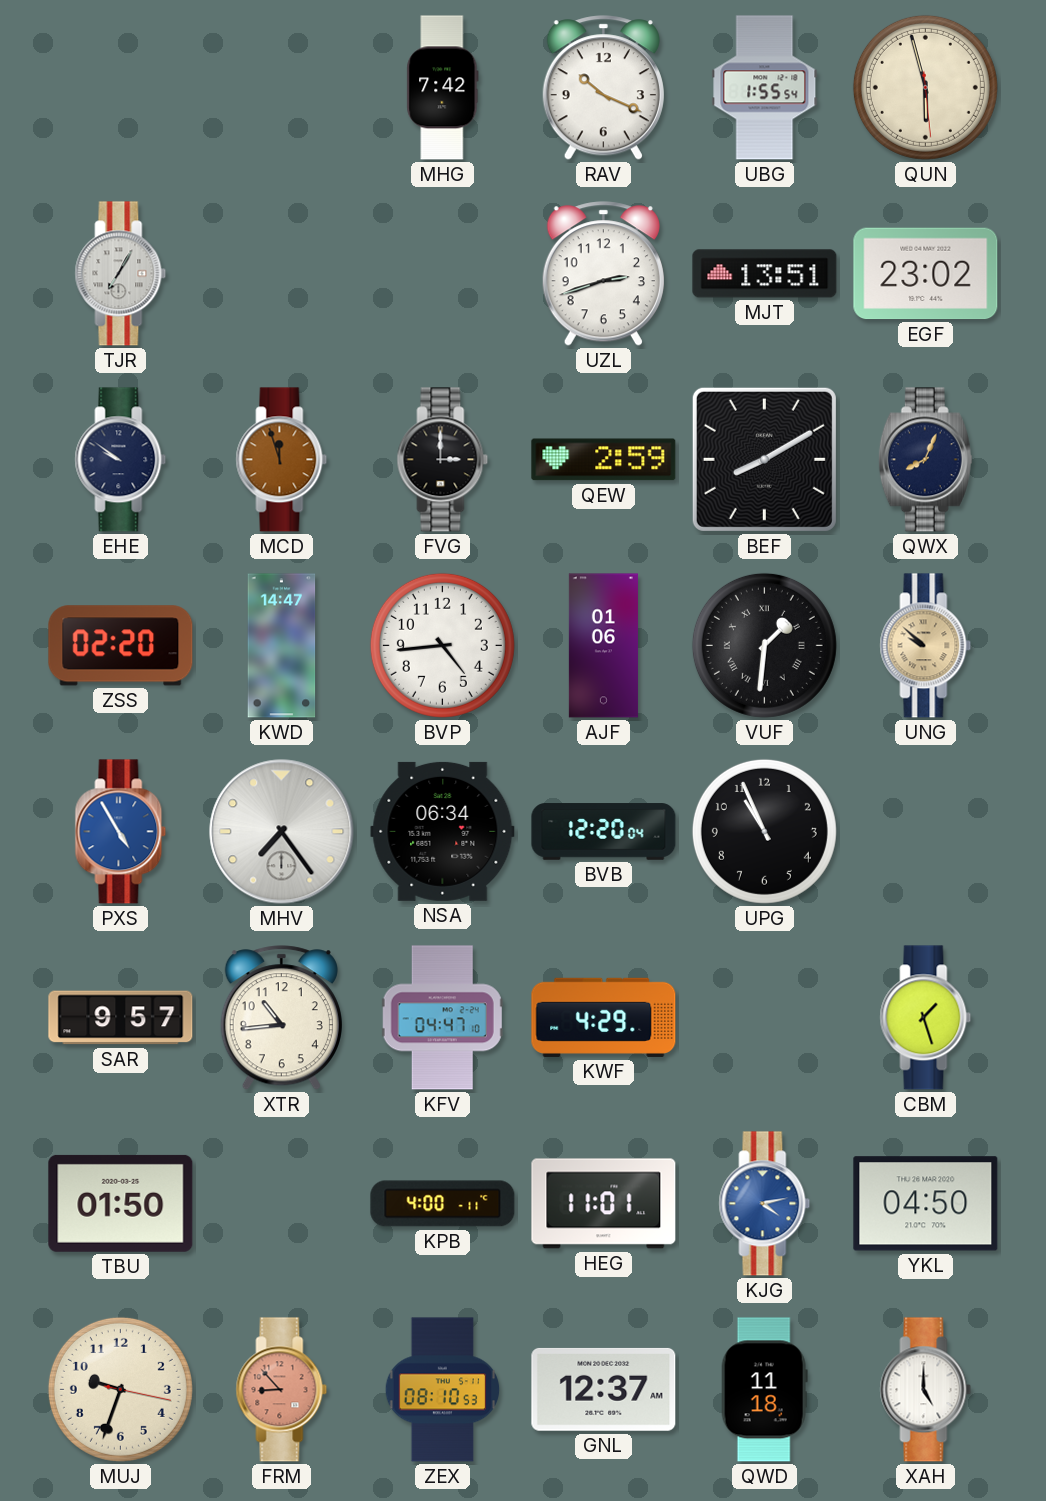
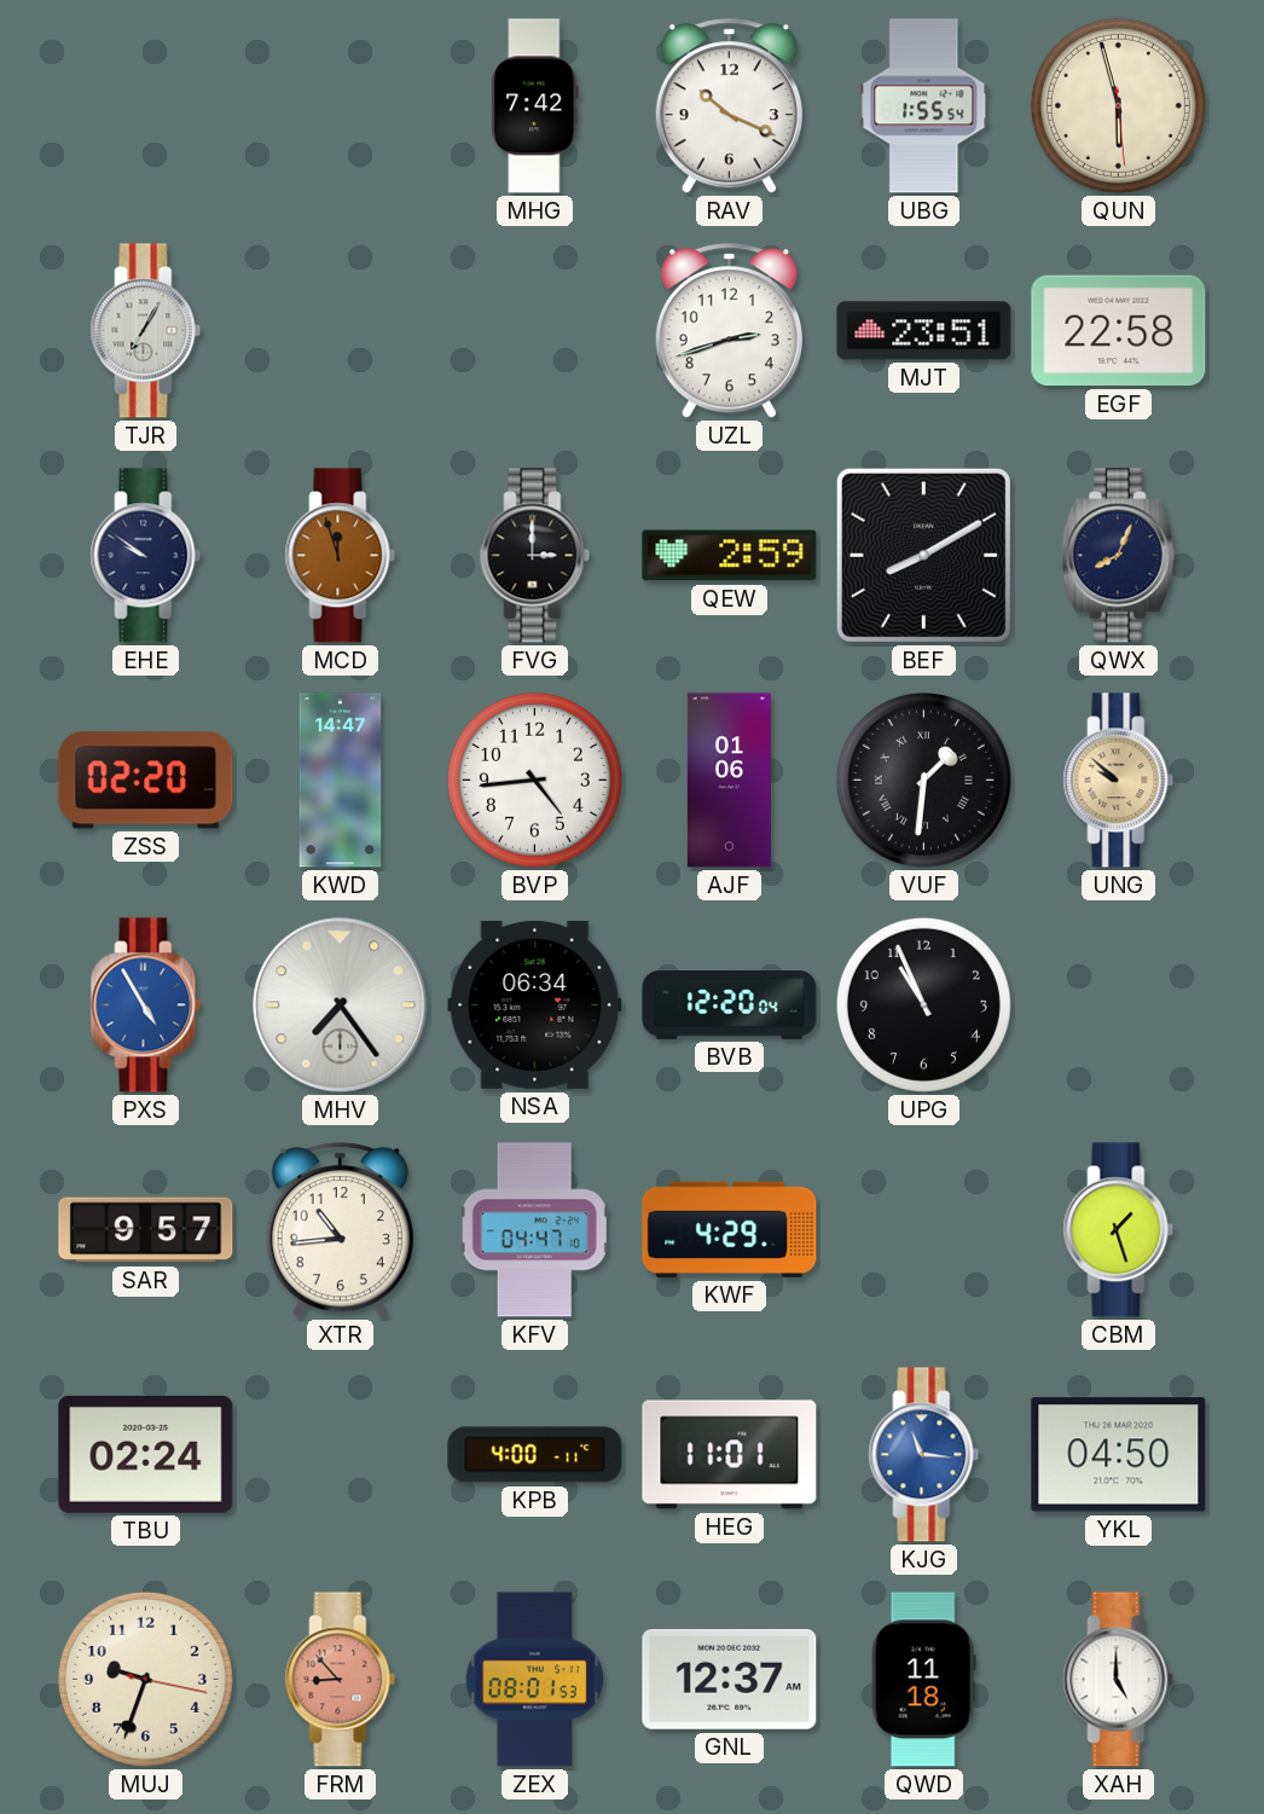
MJT: 13:51 -> 23:51
EGF: 23:02 -> 22:58
TBU: 01:50 -> 02:24
KJG: 4:13 -> 11:16
ZEX: 08:10 -> 08:01
